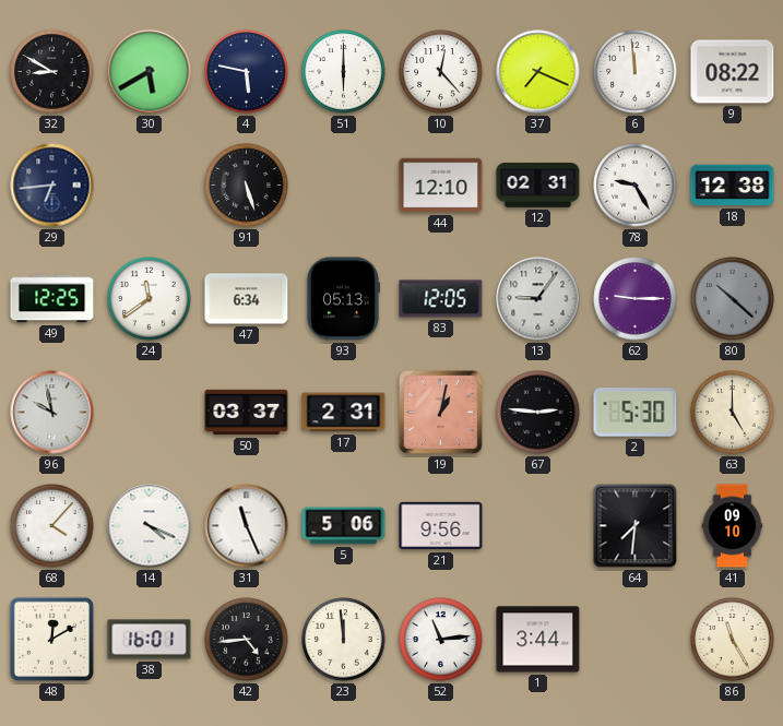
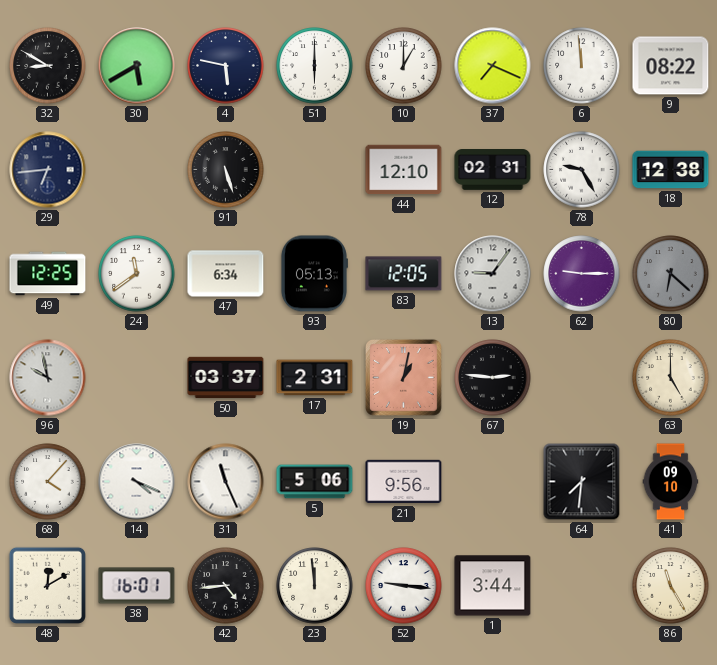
10: 12:23 -> 1:00
80: 10:22 -> 6:22
2: 5:30 -> none
52: 11:14 -> 9:16
